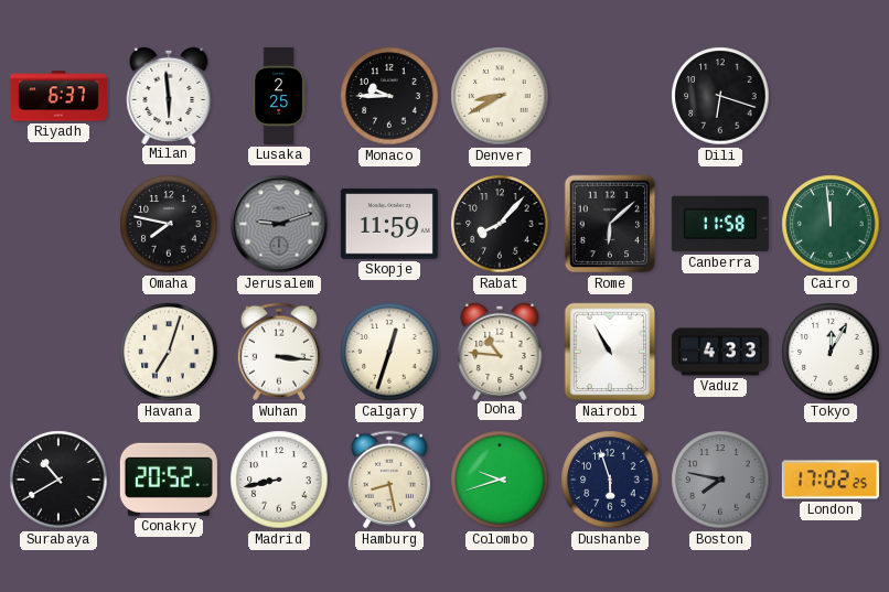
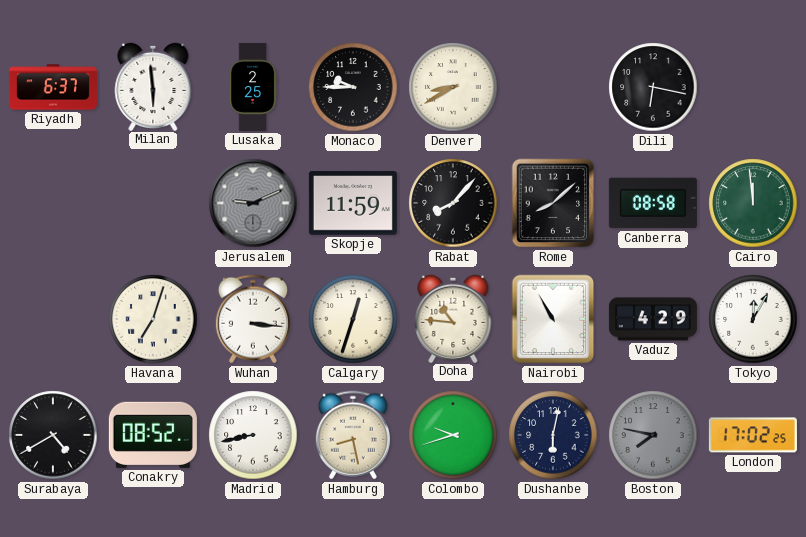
Dili: 6:18 -> 6:17
Omaha: 7:47 -> none
Jerusalem: 9:12 -> 9:11
Rome: 6:08 -> 8:08
Canberra: 11:58 -> 08:58
Vaduz: 4:33 -> 4:29
Surabaya: 10:40 -> 4:40
Conakry: 20:52 -> 08:52
Dushanbe: 5:57 -> 6:02
